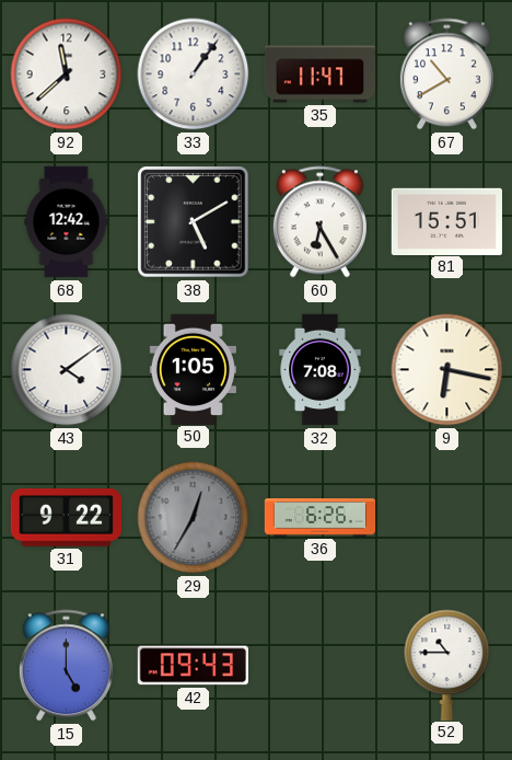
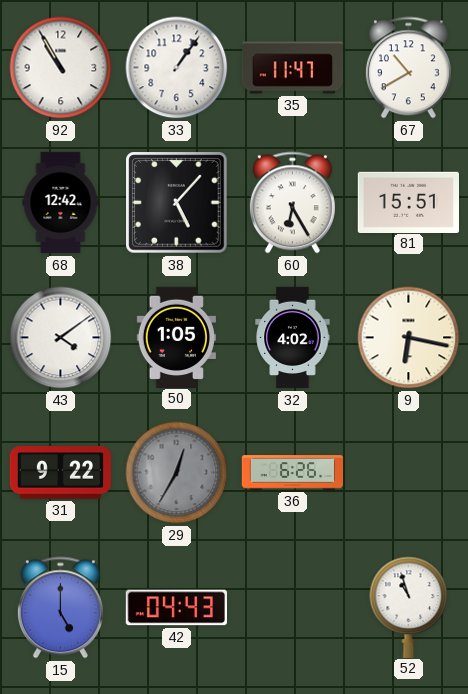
92: 11:38 -> 10:55
38: 5:10 -> 5:07
32: 7:08 -> 4:02
42: 09:43 -> 04:43
52: 10:45 -> 10:57
